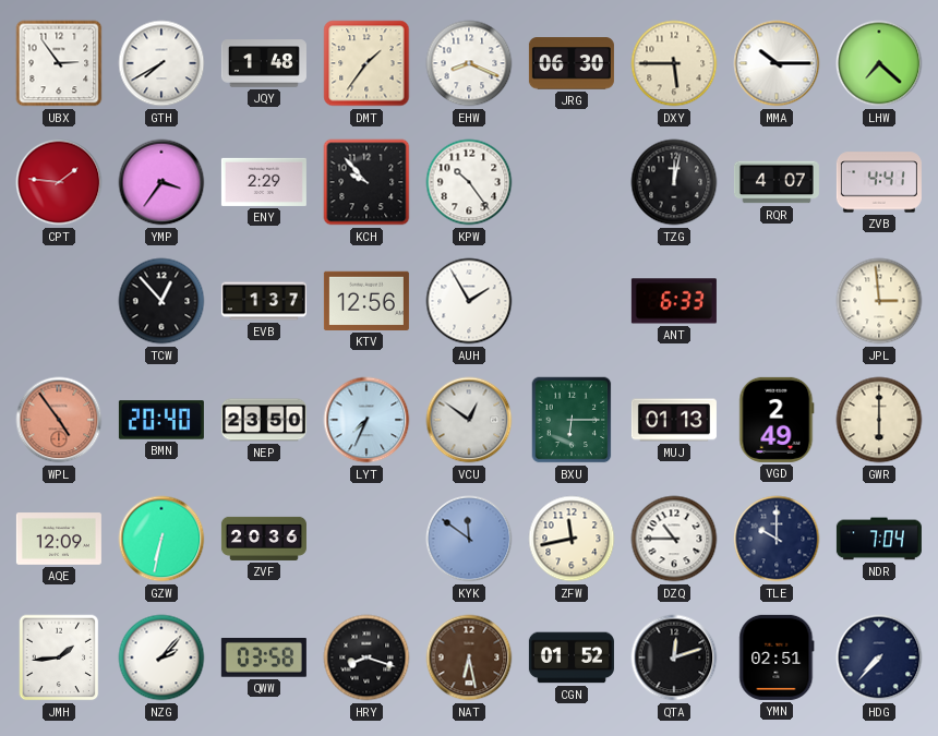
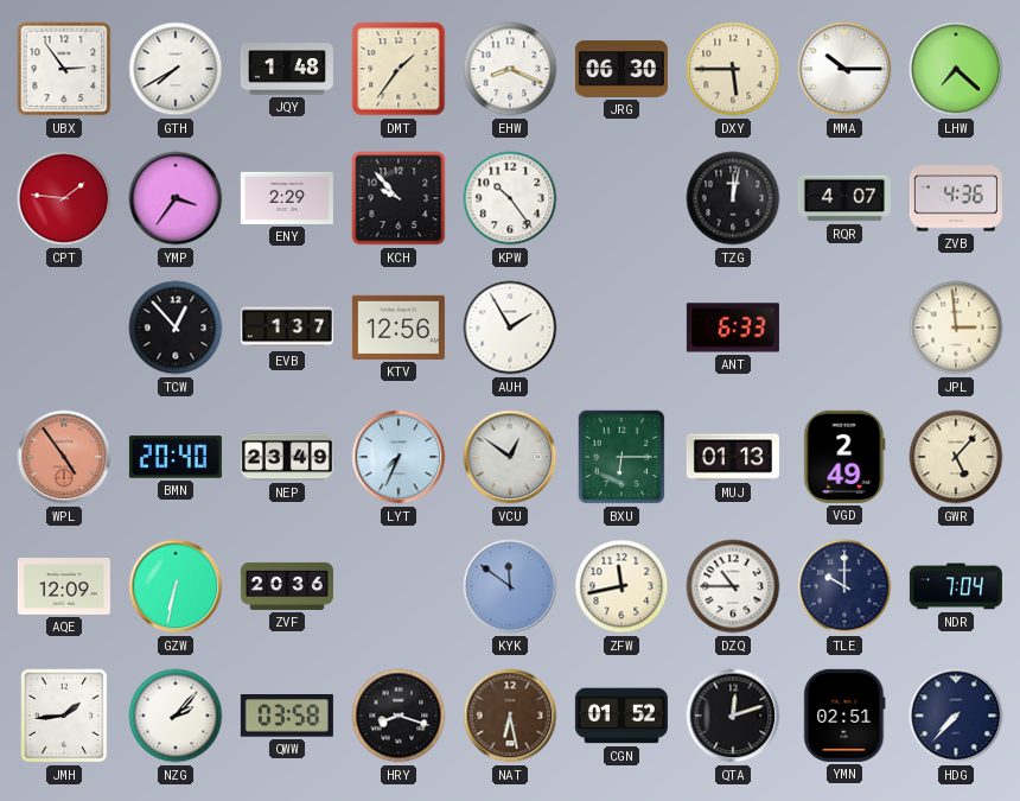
ZVB: 4:41 -> 4:36
NEP: 23:50 -> 23:49
GWR: 6:00 -> 5:07
